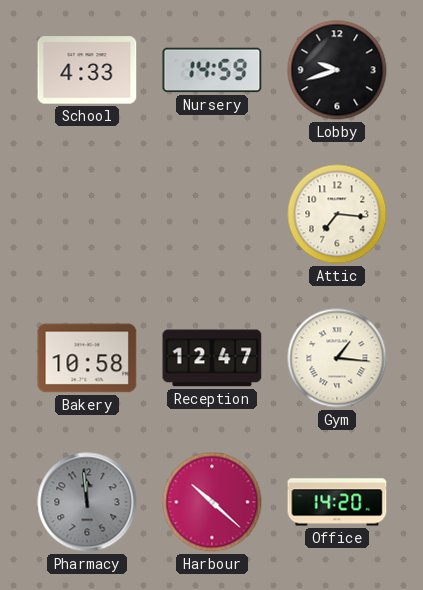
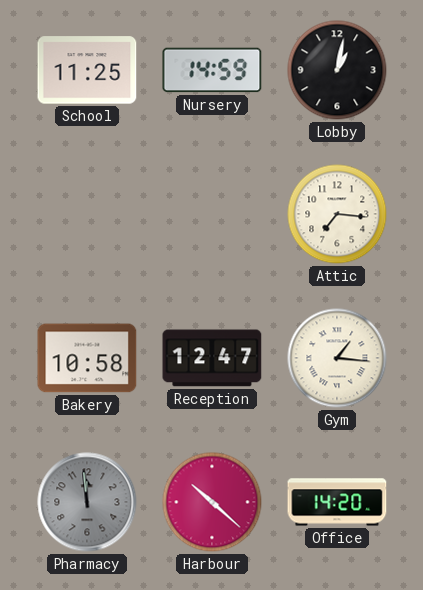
School: 4:33 -> 11:25
Lobby: 9:42 -> 1:02
